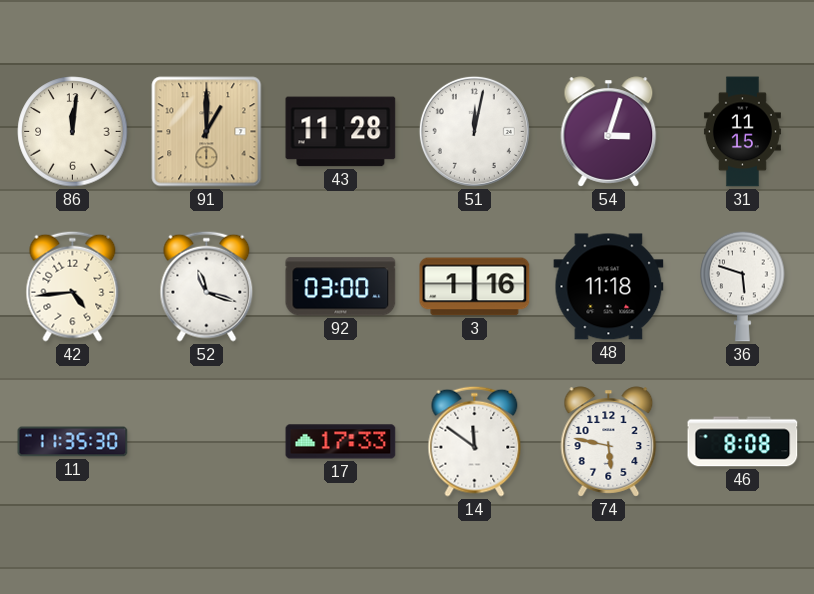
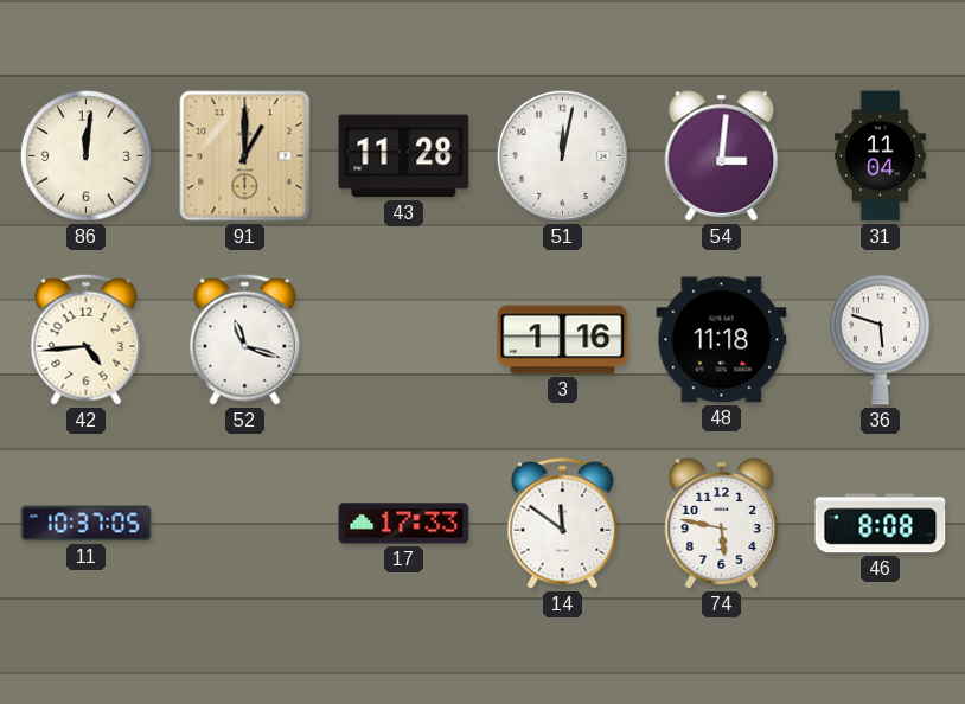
54: 3:03 -> 3:01
31: 11:15 -> 11:04
92: 03:00 -> none
11: 11:35 -> 10:37
